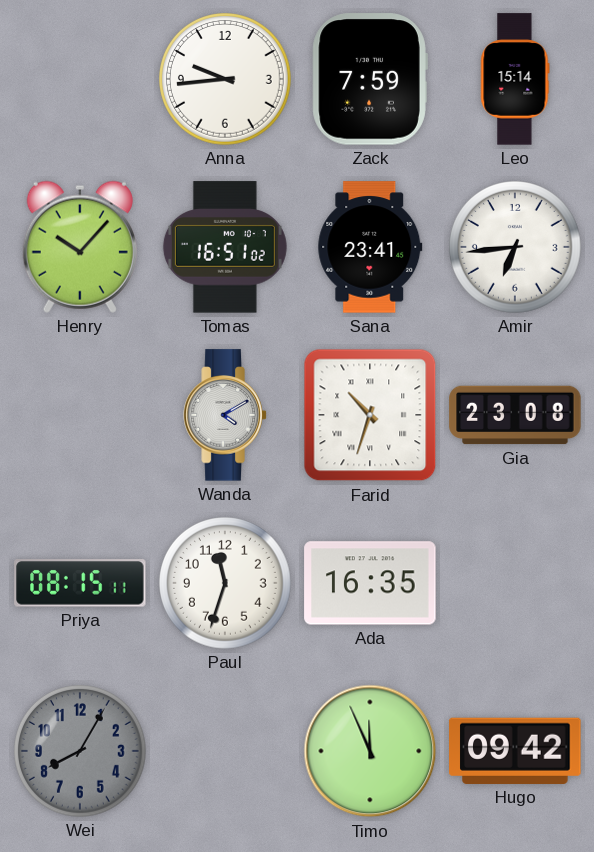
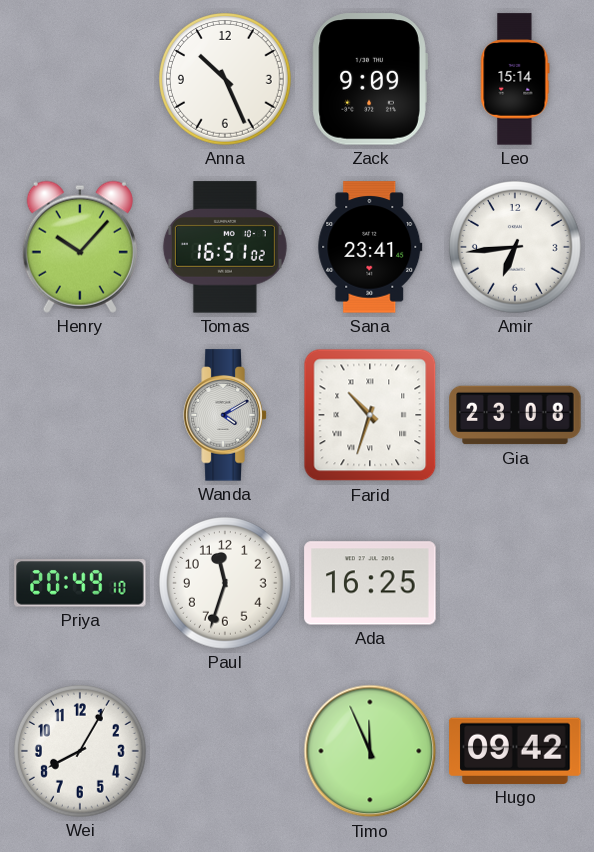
Anna: 9:44 -> 10:26
Zack: 7:59 -> 9:09
Priya: 08:15 -> 20:49
Ada: 16:35 -> 16:25
Wei dial: grey -> white
